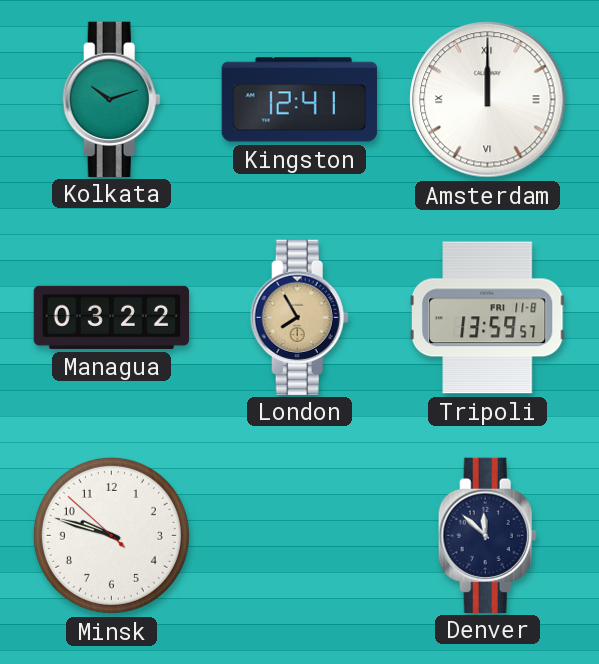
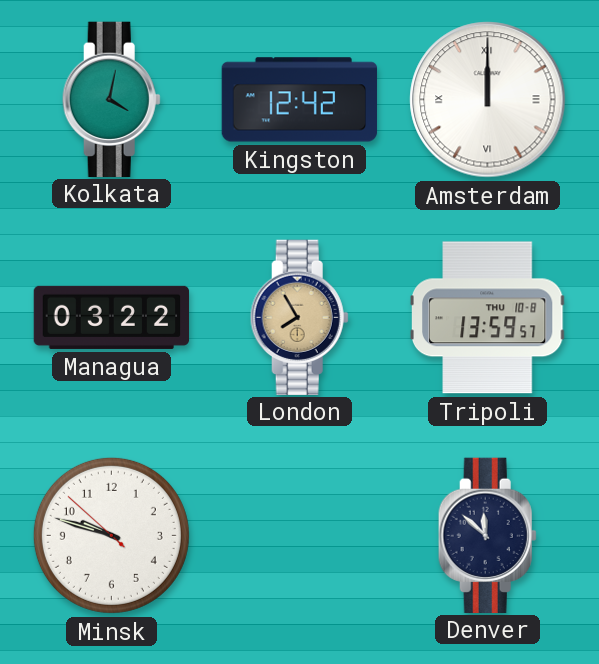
Kolkata: 10:12 -> 4:02
Kingston: 12:41 -> 12:42
Tripoli date: FRI 11-8 -> THU 10-8
